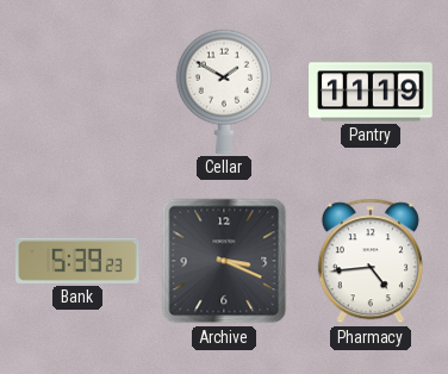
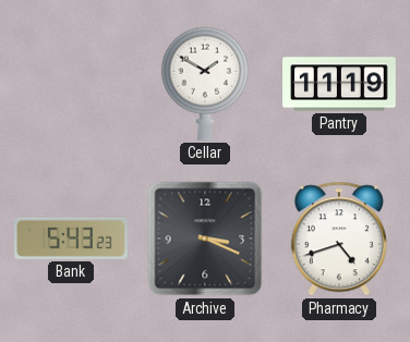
Bank: 5:39 -> 5:43
Pharmacy: 4:44 -> 4:42
